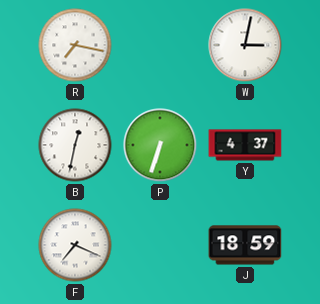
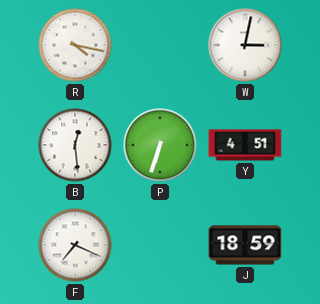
R: 7:17 -> 4:17
B: 12:32 -> 12:29
Y: 4:37 -> 4:51
